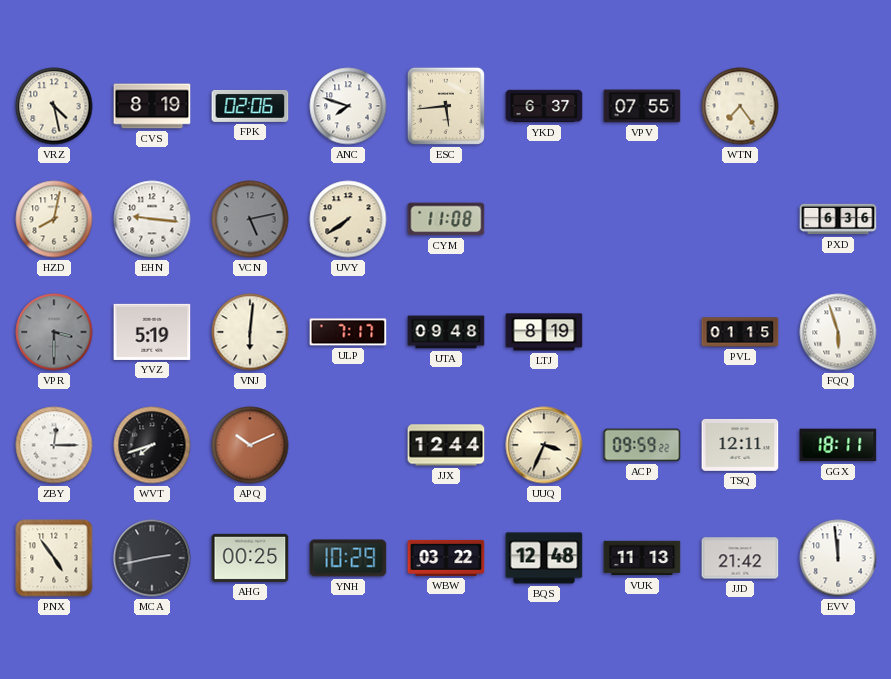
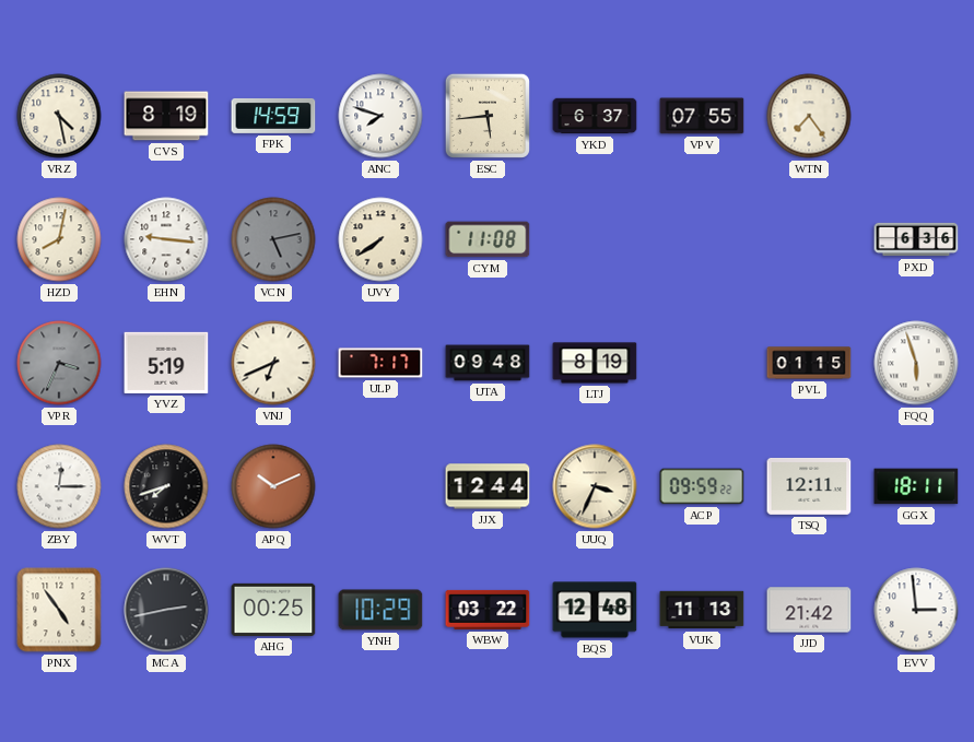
FPK: 02:06 -> 14:59
VPR: 3:30 -> 3:34
VNJ: 6:01 -> 6:41
EVV: 11:59 -> 2:59
